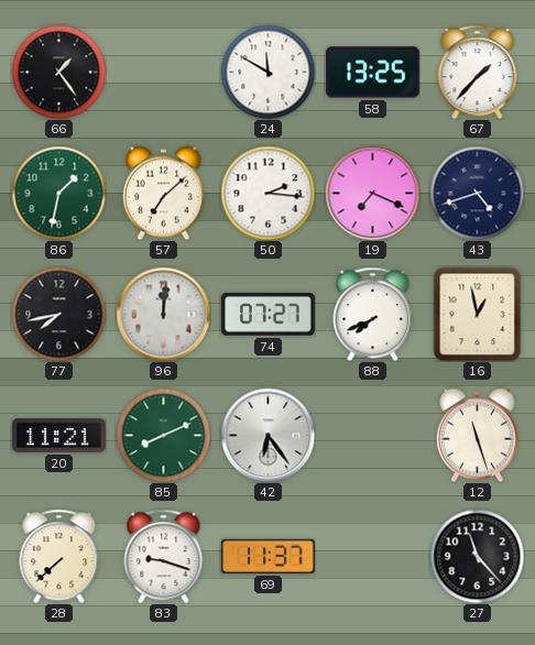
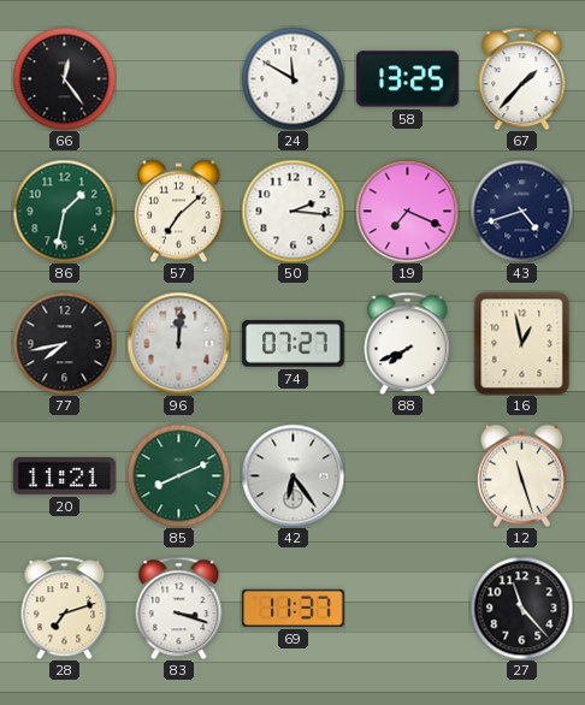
66: 1:24 -> 12:24
28: 7:38 -> 7:12
83: 9:18 -> 3:18
